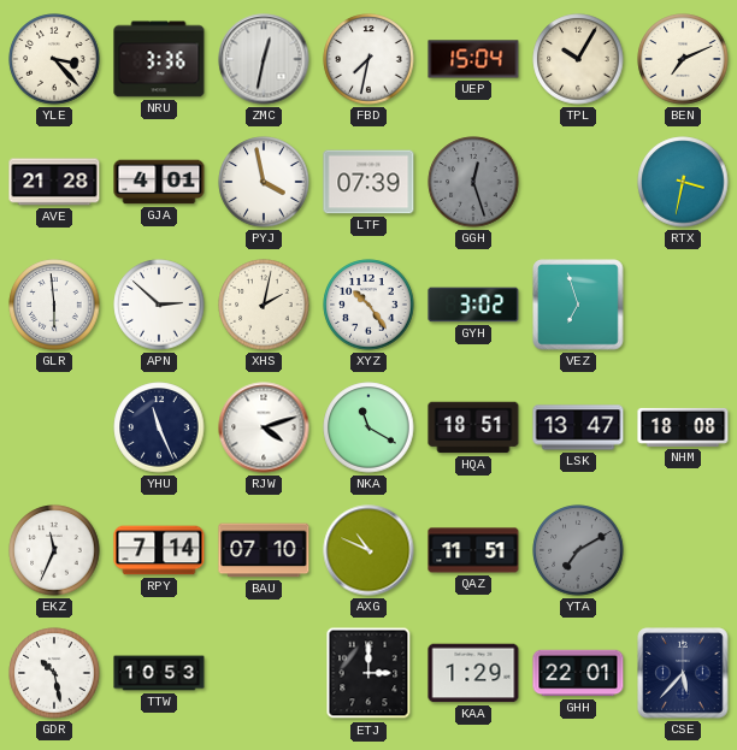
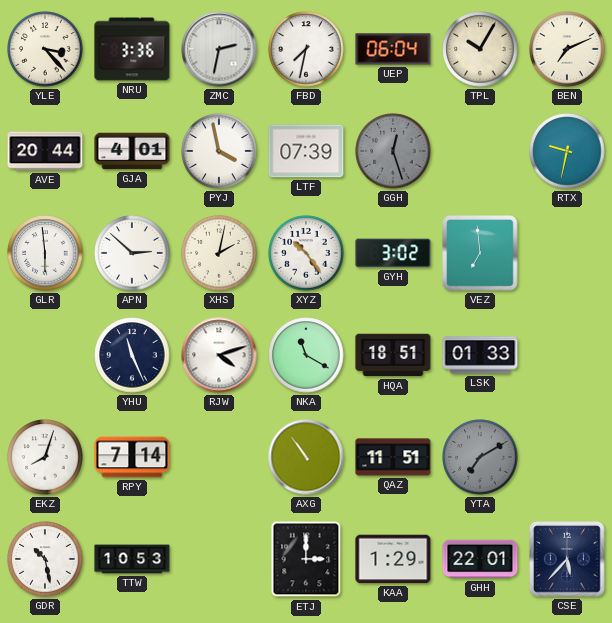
ZMC: 12:32 -> 2:32
UEP: 15:04 -> 06:04
AVE: 21:28 -> 20:44
RTX: 3:32 -> 9:32
VEZ: 6:57 -> 6:59
LSK: 13:47 -> 01:33
NHM: 18:08 -> none
EKZ: 11:34 -> 8:03
BAU: 07:10 -> none
AXG: 10:49 -> 10:54
